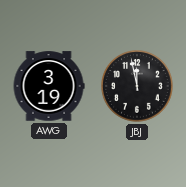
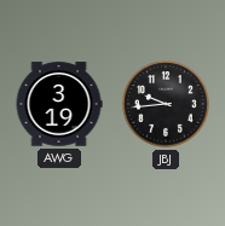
JBJ: 11:58 -> 9:44
